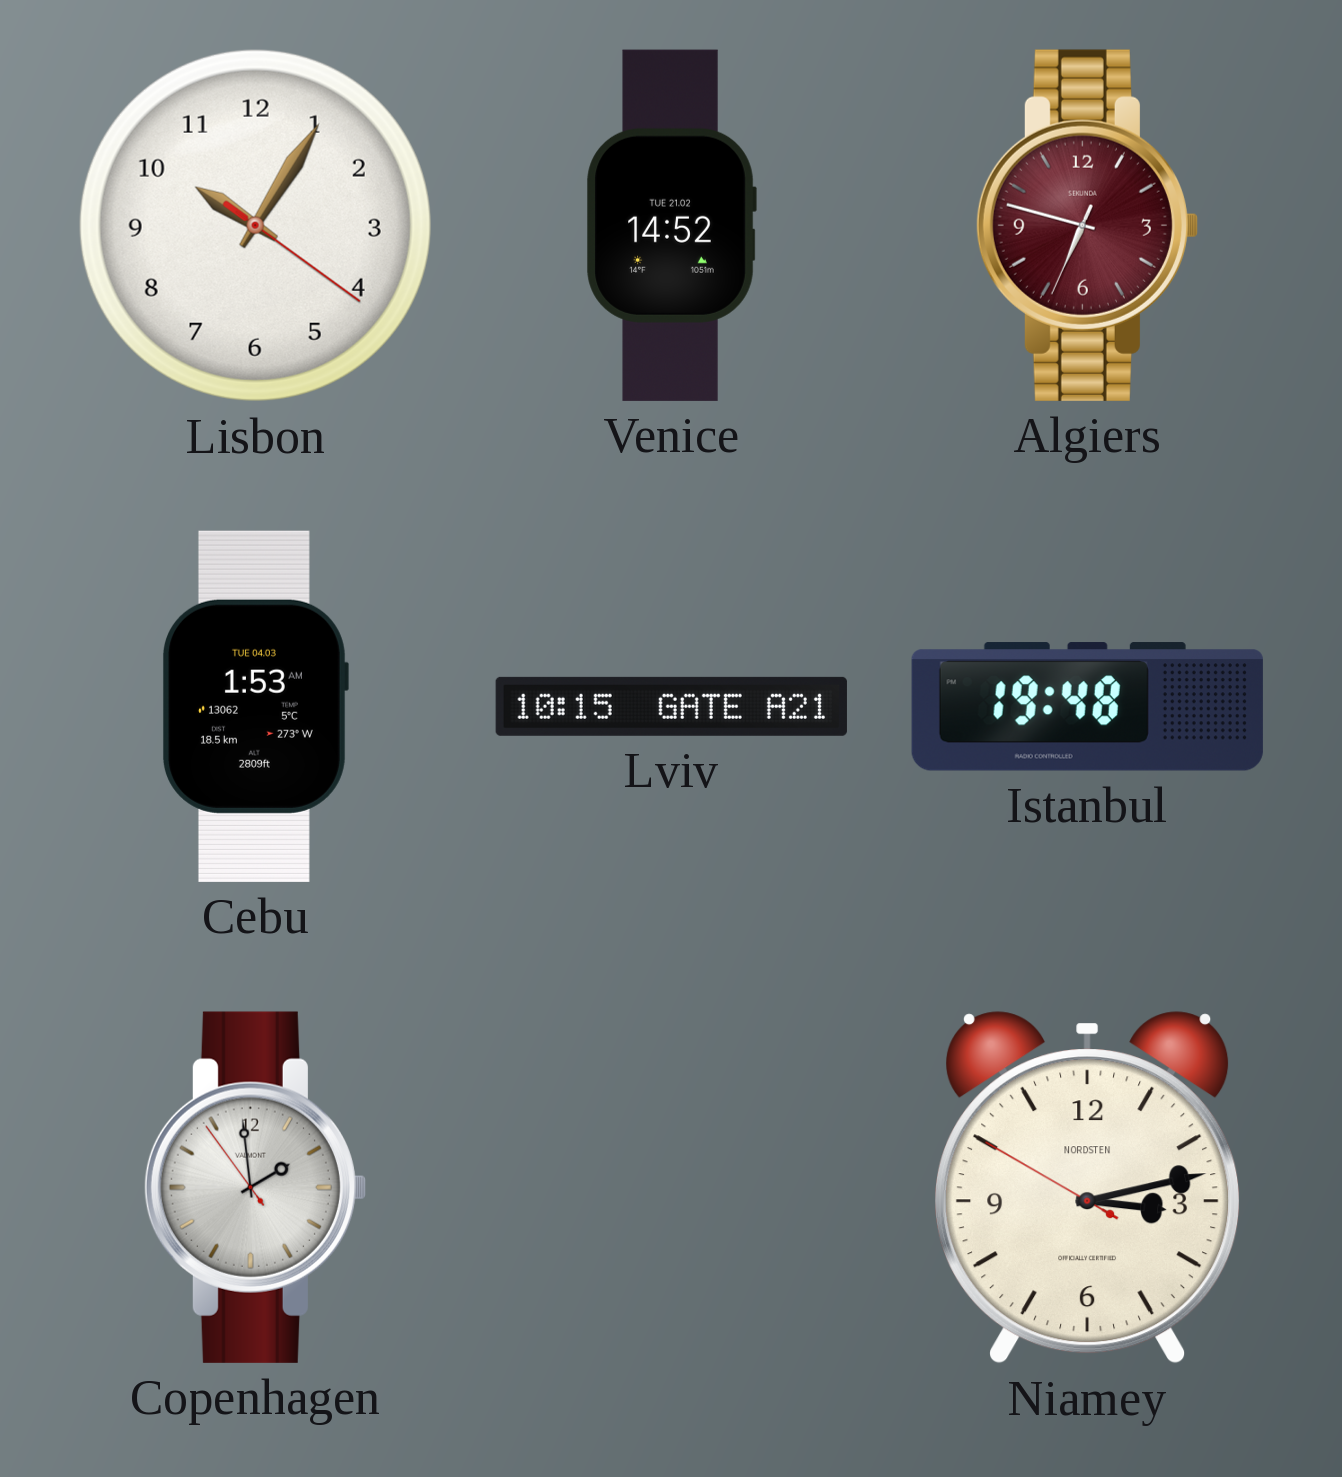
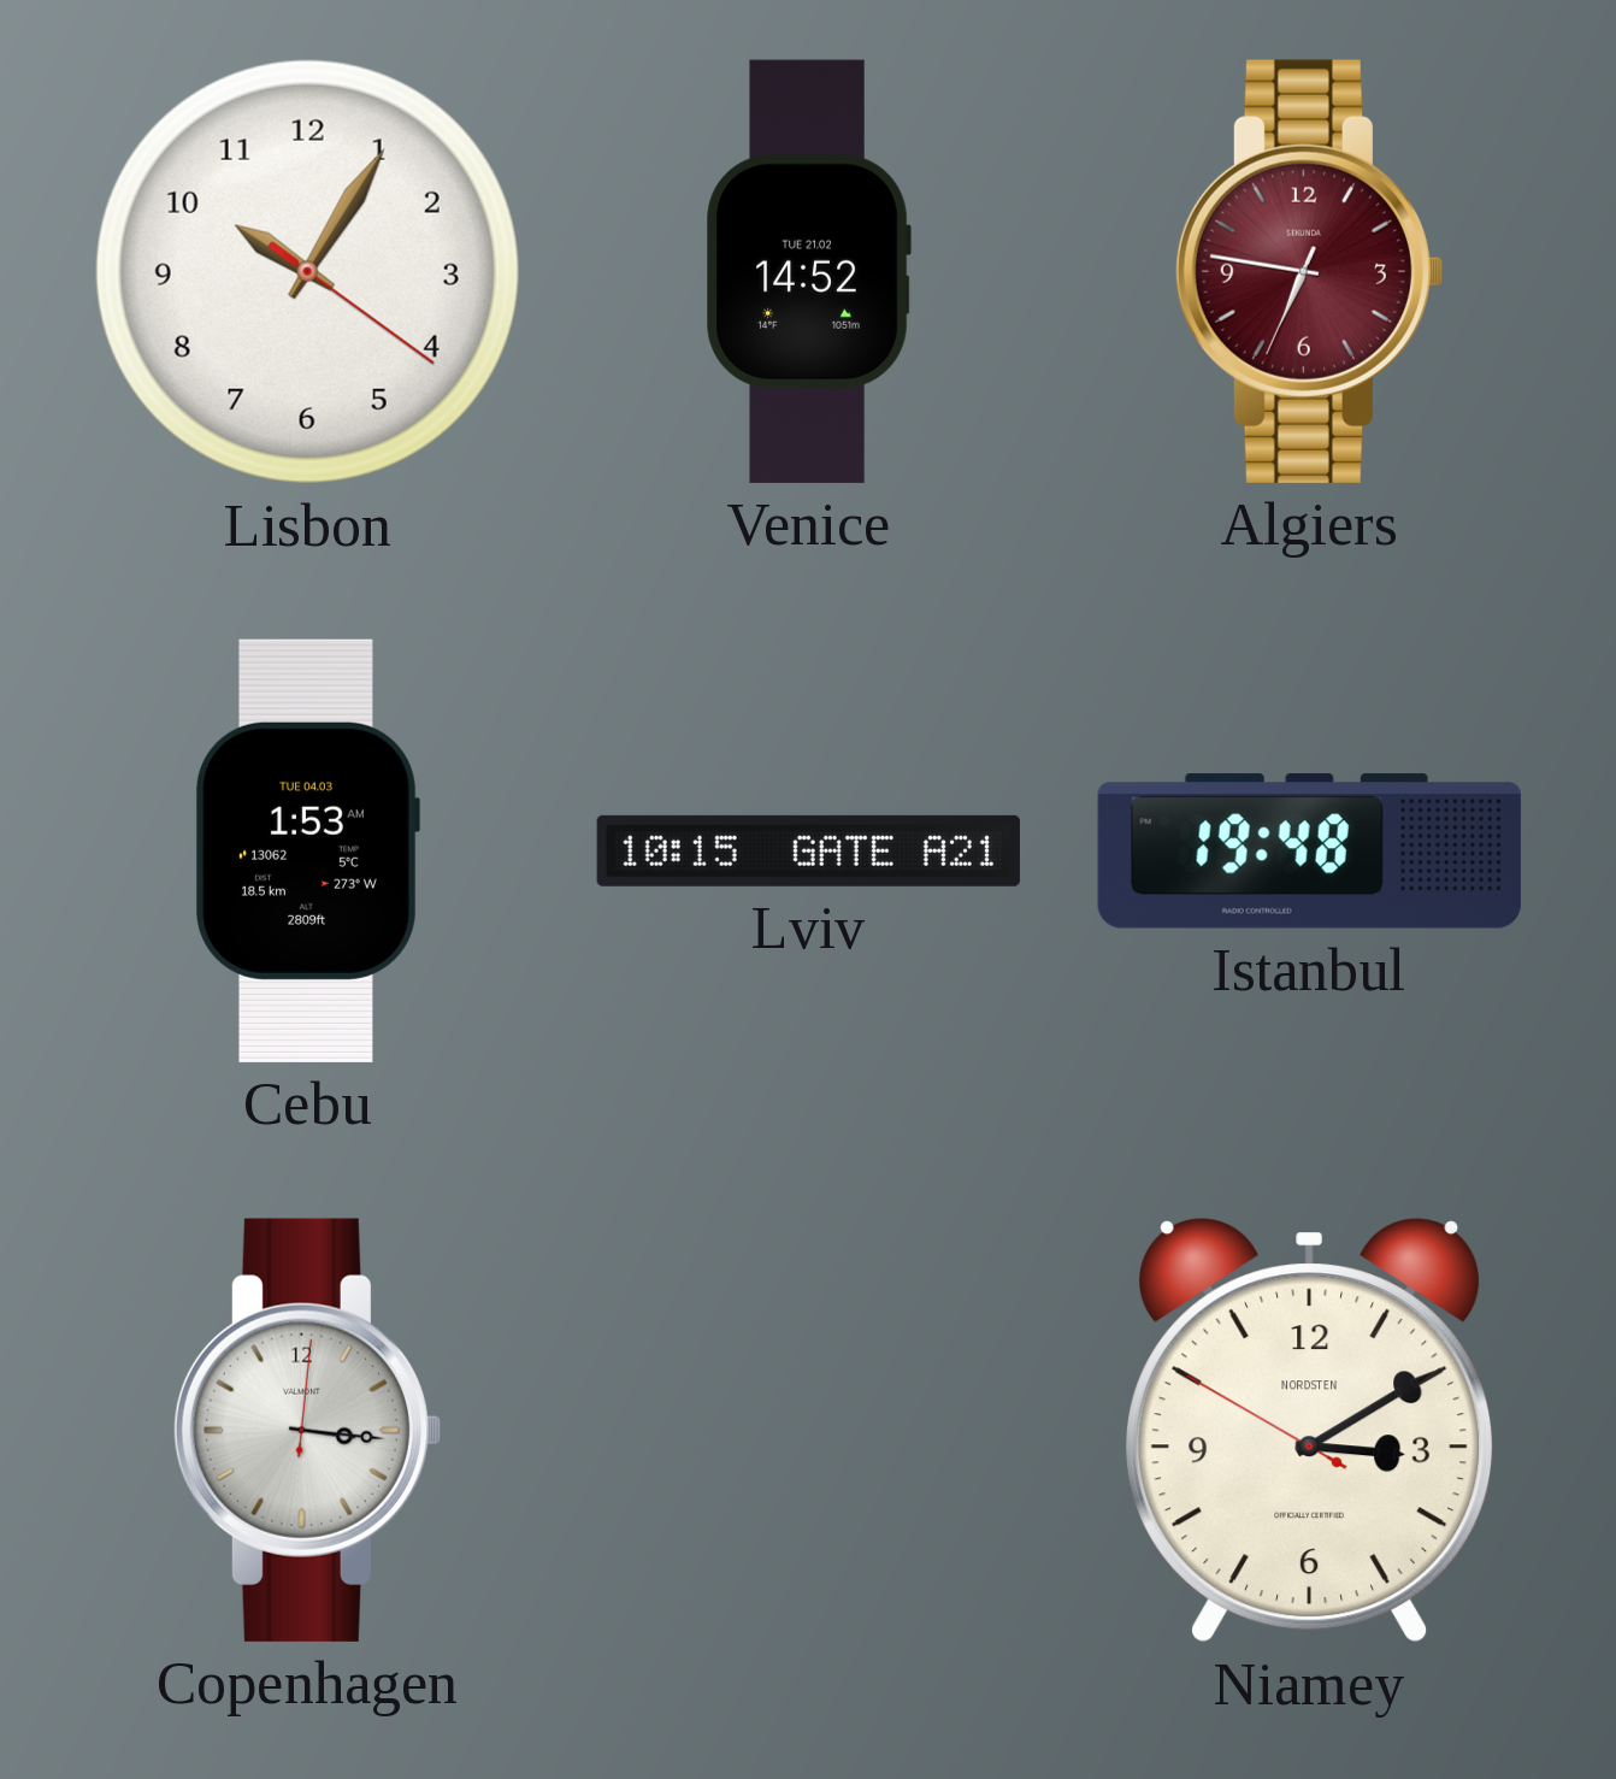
Algiers: 6:47 -> 6:46
Copenhagen: 1:58 -> 3:16
Niamey: 3:12 -> 3:09
